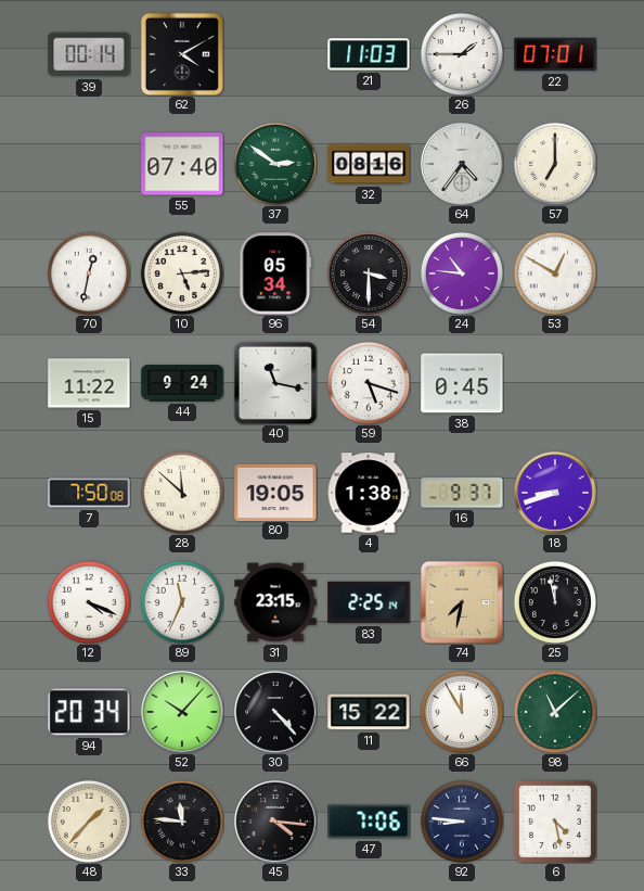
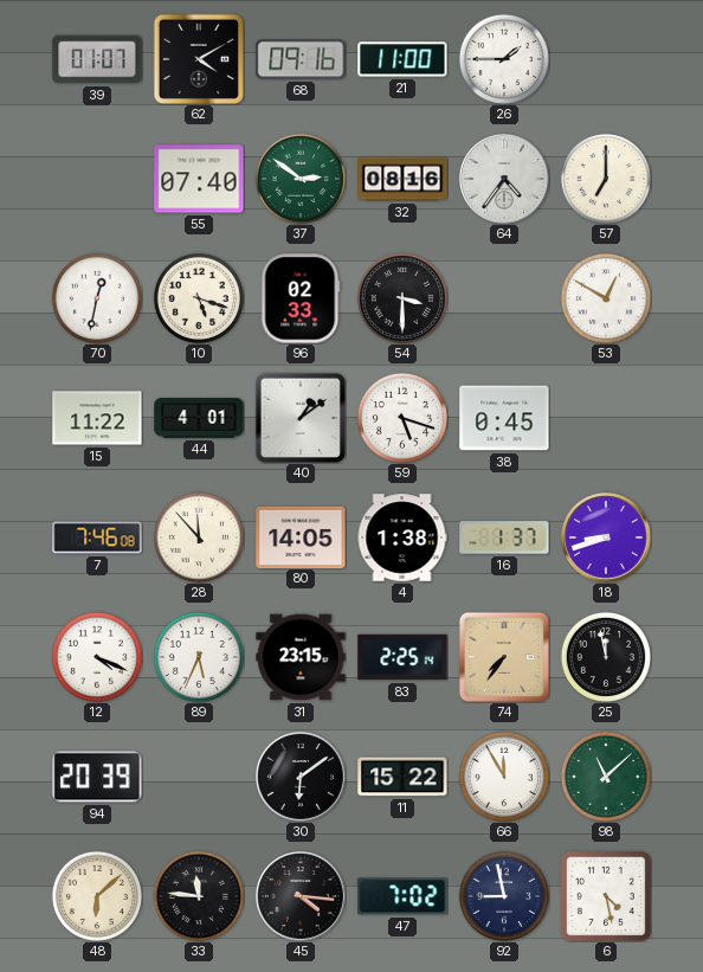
39: 00:14 -> 01:07
68: none -> 09:16
21: 11:03 -> 11:00
22: 07:01 -> none
10: 5:14 -> 5:18
96: 05:34 -> 02:33
24: 10:46 -> none
44: 9:24 -> 4:01
40: 11:17 -> 1:09
7: 7:50 -> 7:46
28: 11:52 -> 11:53
80: 19:05 -> 14:05
16: 9:37 -> 1:37
89: 11:34 -> 5:34
74: 7:32 -> 7:36
94: 20:34 -> 20:39
52: 10:07 -> none
30: 4:23 -> 6:09
48: 1:37 -> 6:08
47: 7:06 -> 7:02
92: 8:46 -> 8:58
